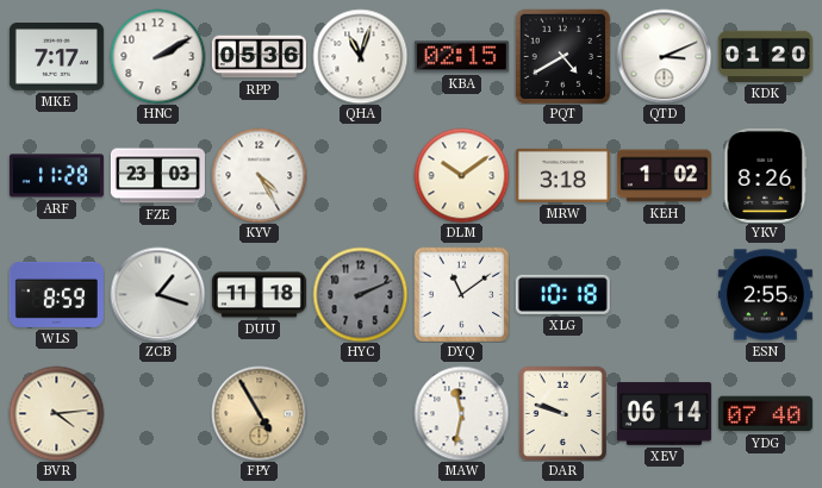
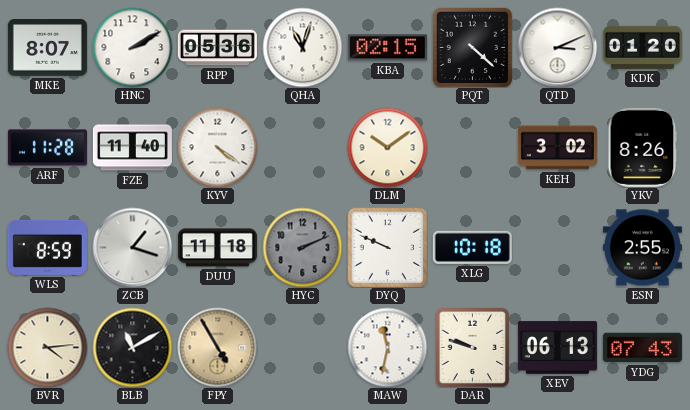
MKE: 7:17 -> 8:07
PQT: 4:40 -> 4:22
FZE: 23:03 -> 11:40
KYV: 4:25 -> 4:21
MRW: 3:18 -> none
KEH: 1:02 -> 3:02
DYQ: 11:09 -> 9:49
BLB: none -> 11:10
XEV: 06:14 -> 06:13
YDG: 07:40 -> 07:43
